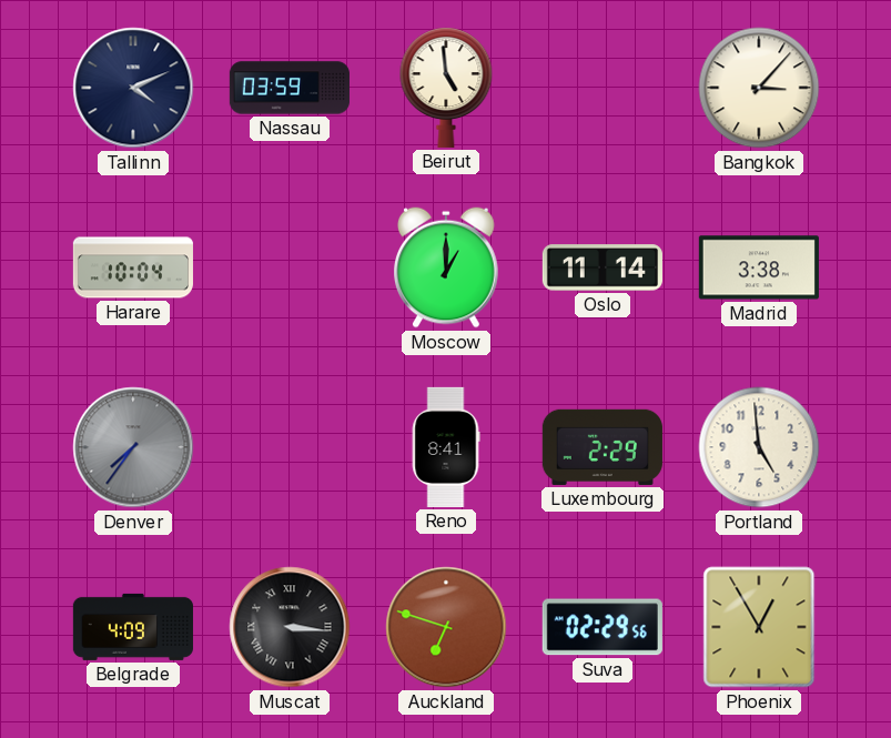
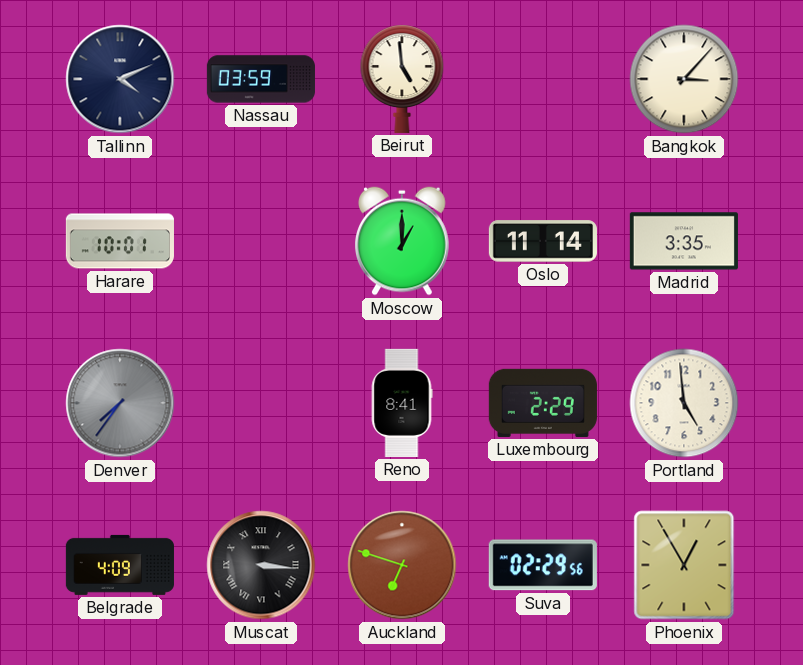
Harare: 10:04 -> 10:01
Madrid: 3:38 -> 3:35
